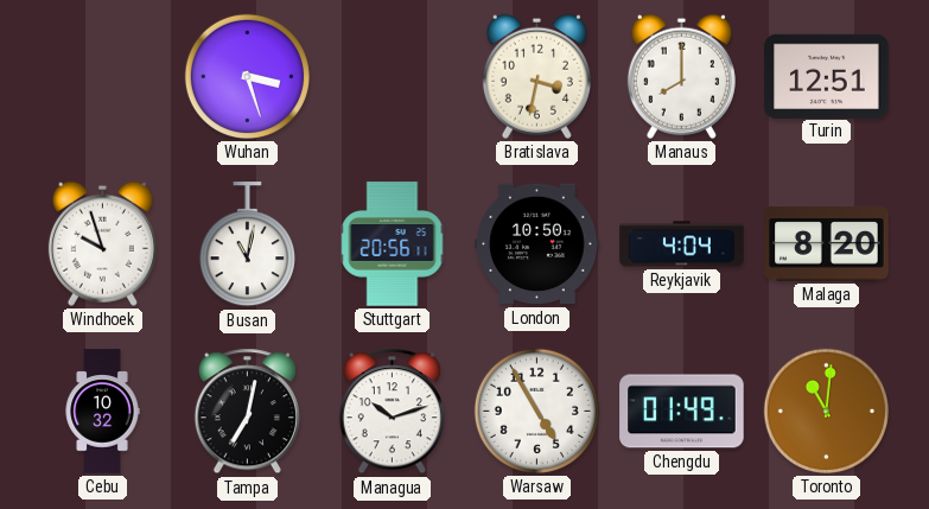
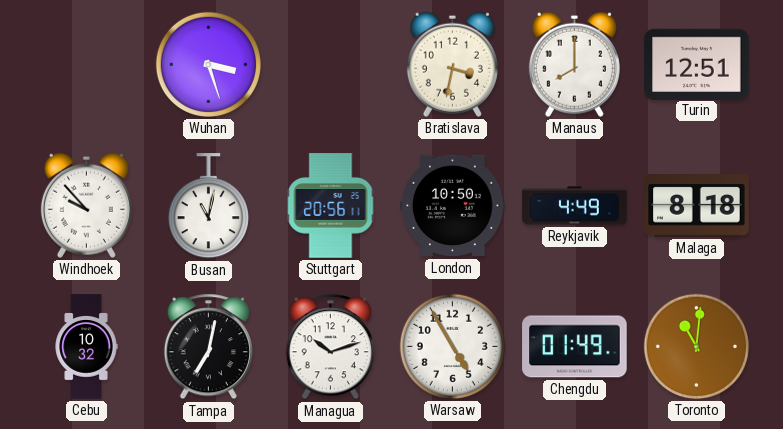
Windhoek: 9:57 -> 9:53
Reykjavik: 4:04 -> 4:49
Malaga: 8:20 -> 8:18
